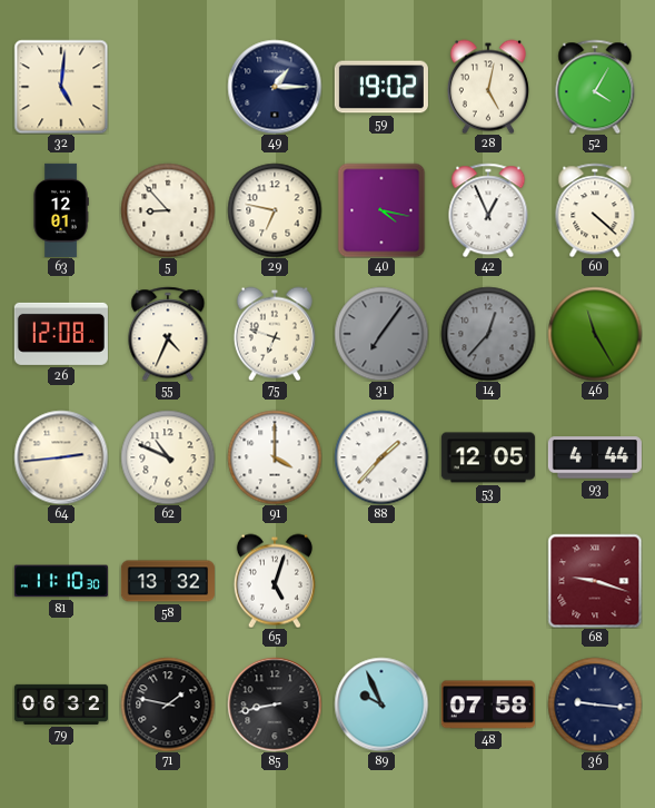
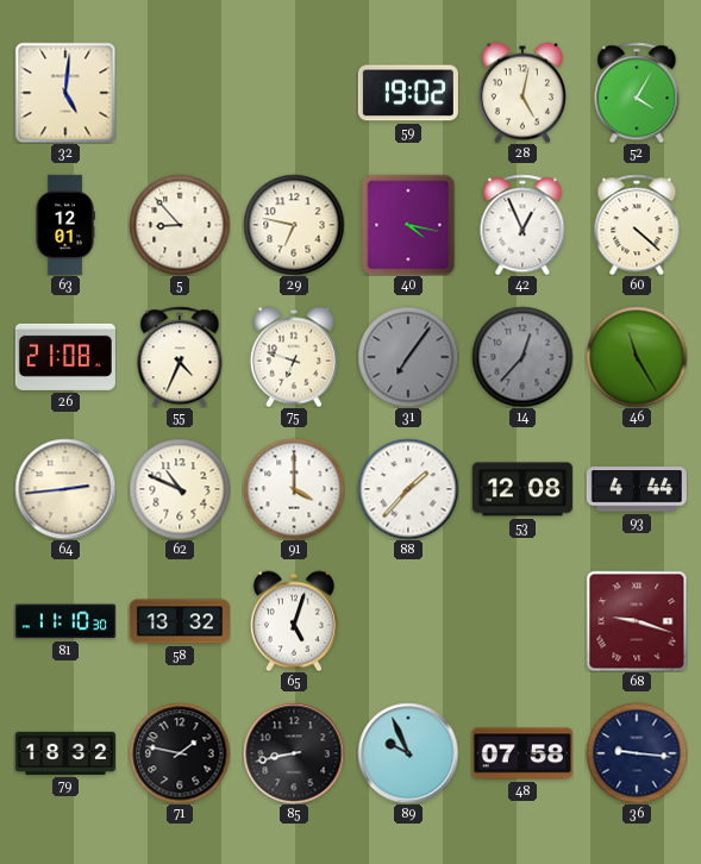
49: 1:15 -> none
26: 12:08 -> 21:08
53: 12:05 -> 12:08
79: 06:32 -> 18:32
